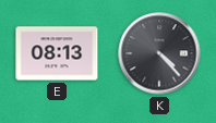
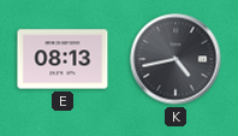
K: 4:23 -> 4:43
